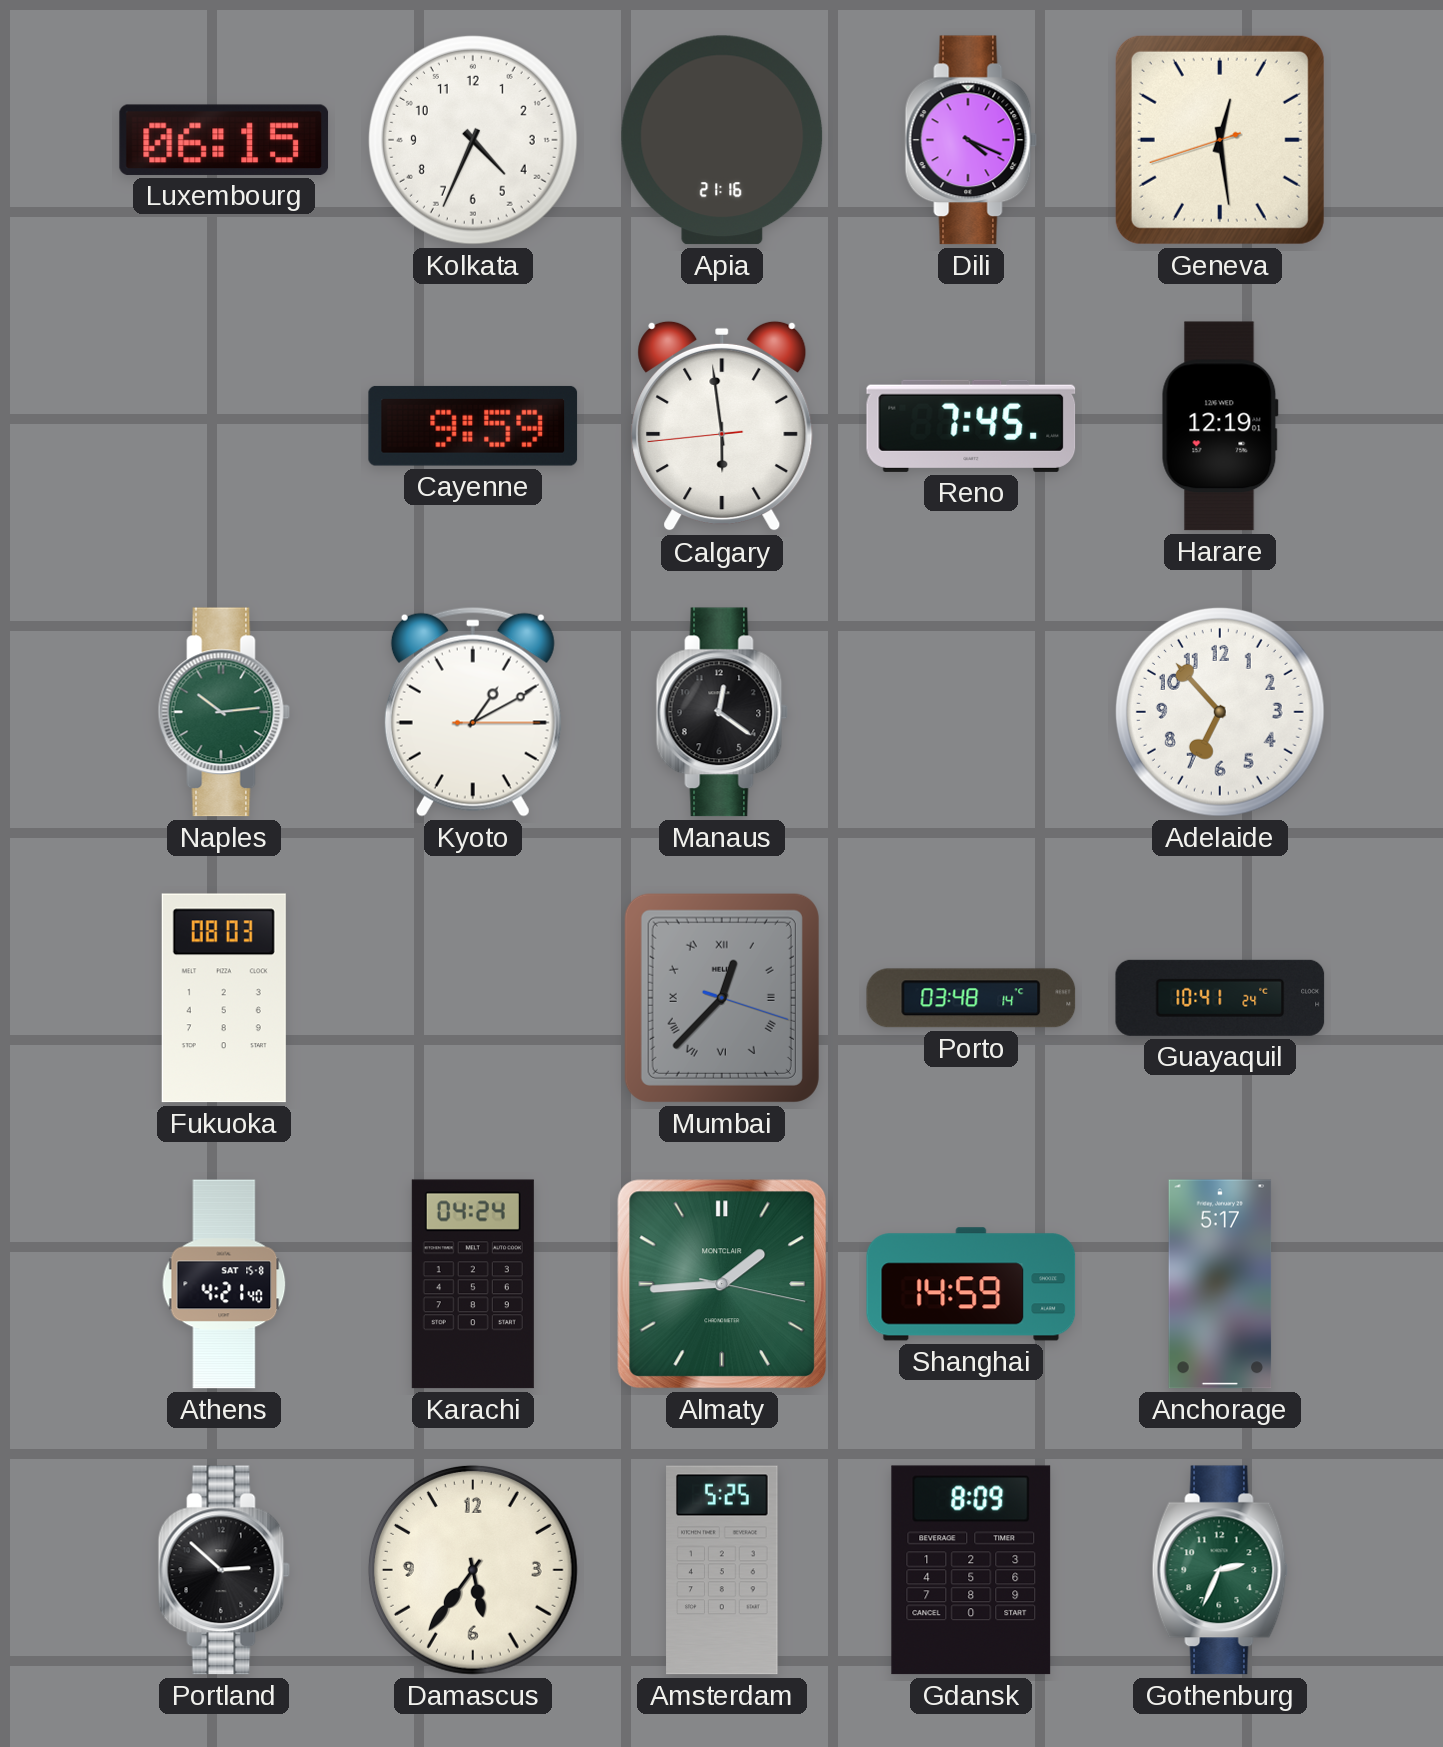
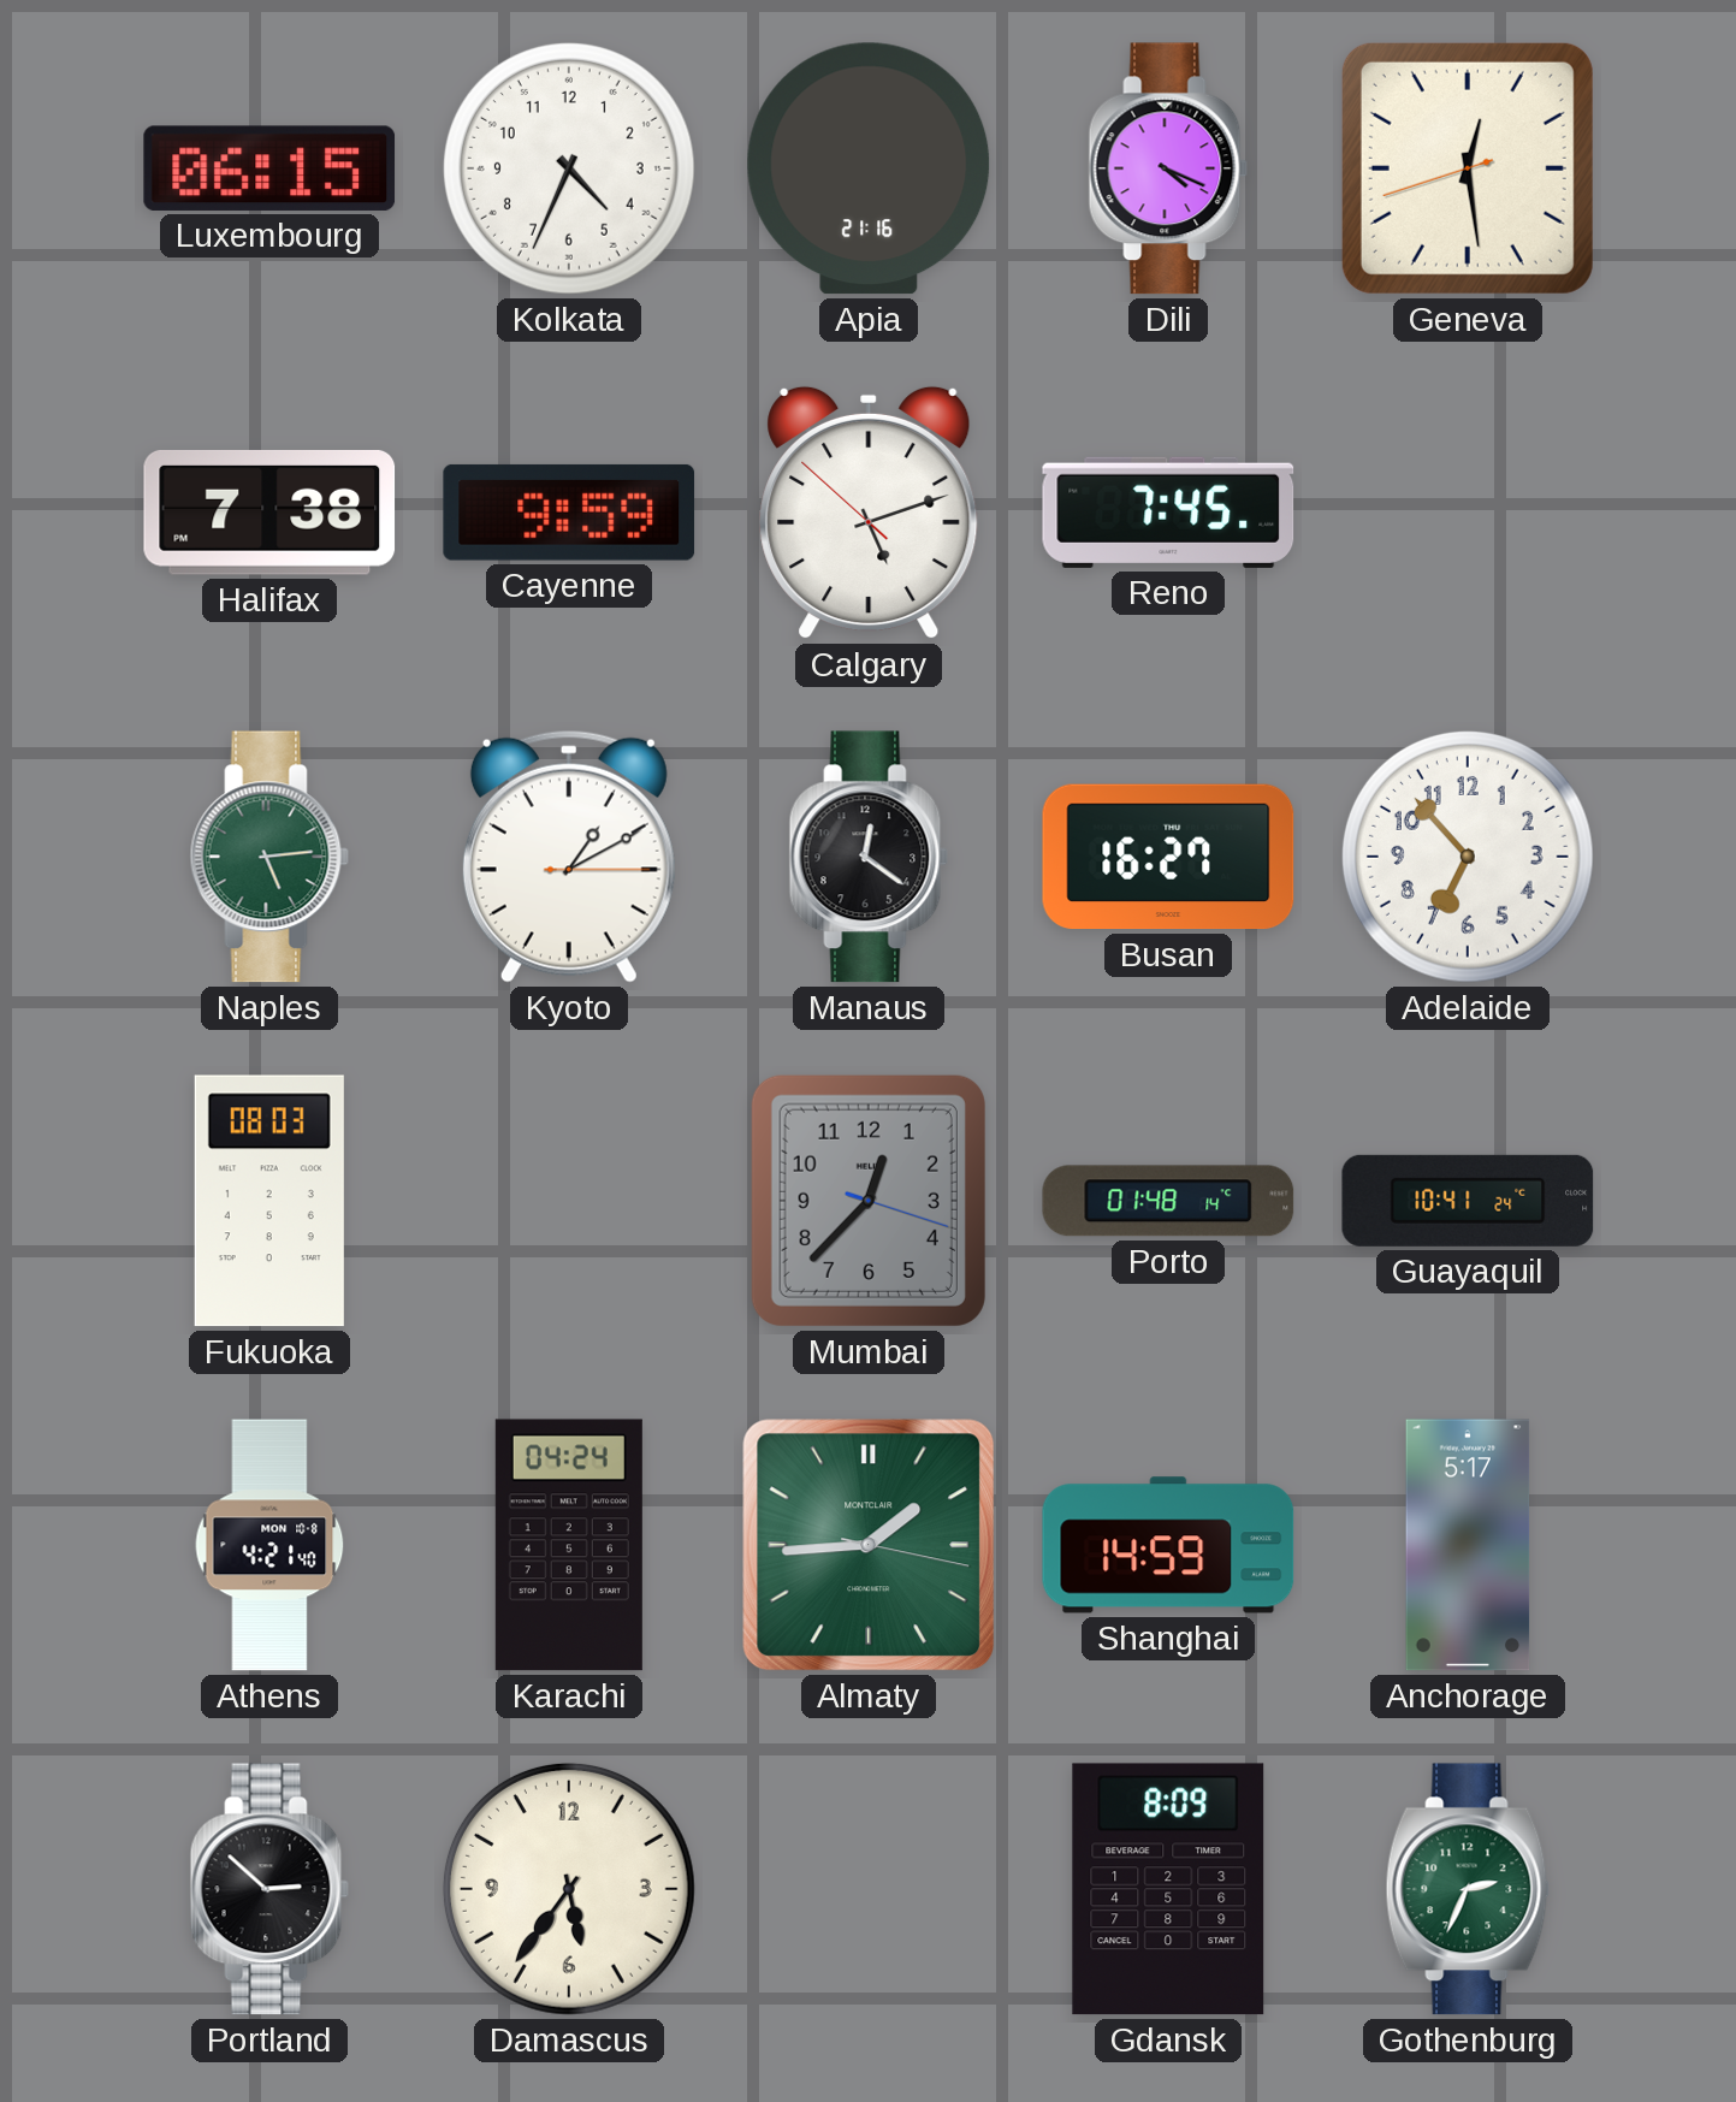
Halifax: none -> 7:38
Calgary: 5:58 -> 5:11
Harare: 12:19 -> none
Naples: 10:14 -> 5:14
Busan: none -> 16:27
Mumbai numerals: Roman -> Arabic
Porto: 03:48 -> 01:48
Athens date: SAT 15-8 -> MON 10-8
Amsterdam: 5:25 -> none
